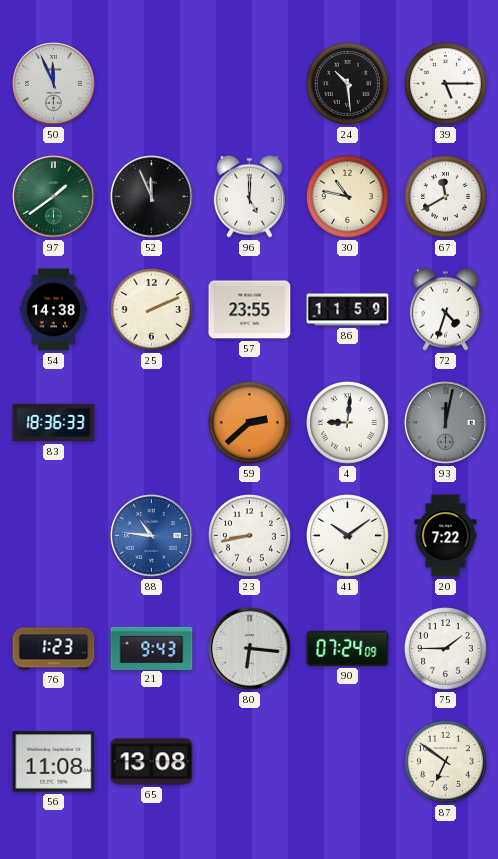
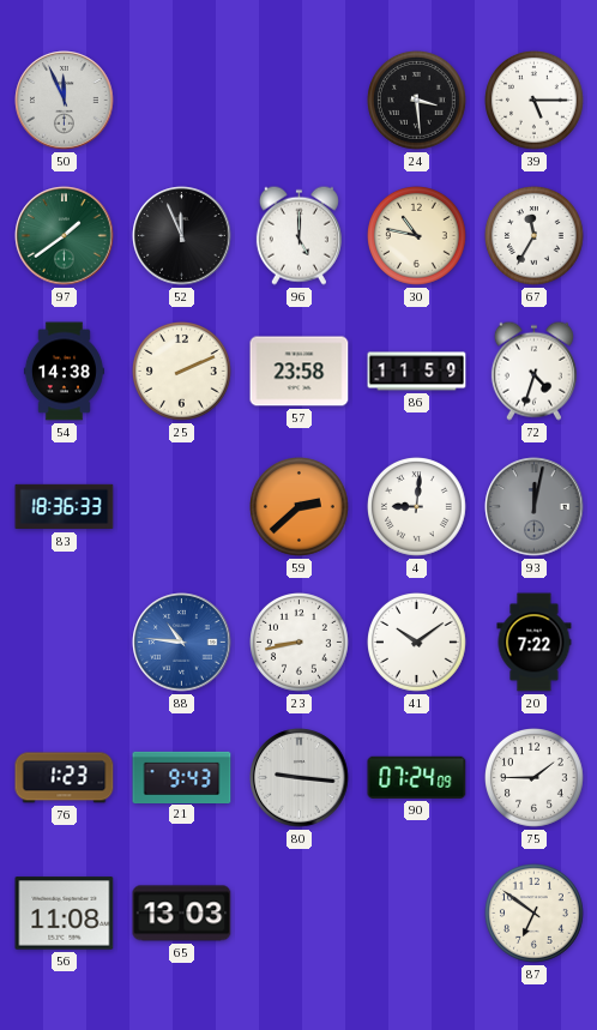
24: 10:29 -> 3:29
67: 11:40 -> 11:35
57: 23:55 -> 23:58
80: 6:16 -> 9:16
65: 13:08 -> 13:03
